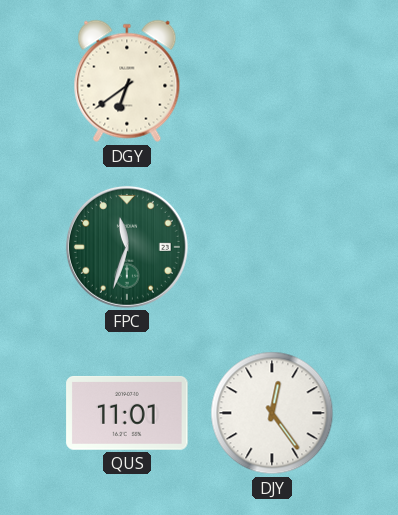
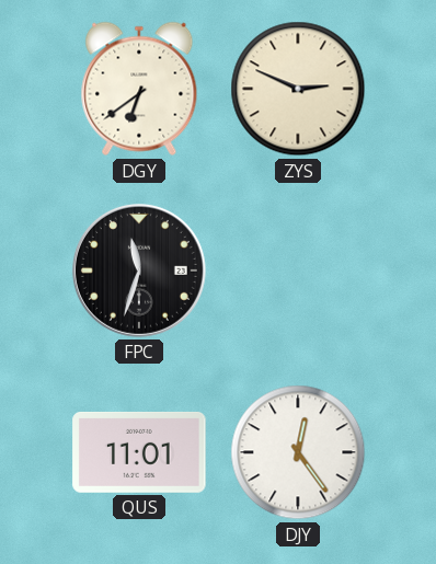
ZYS: none -> 2:49
FPC dial: green -> black
